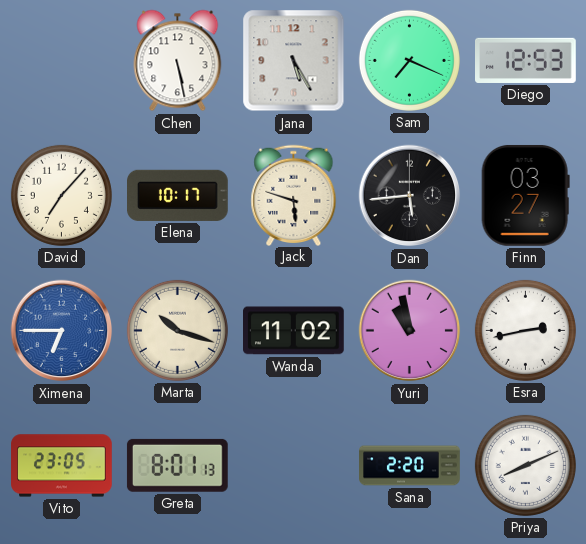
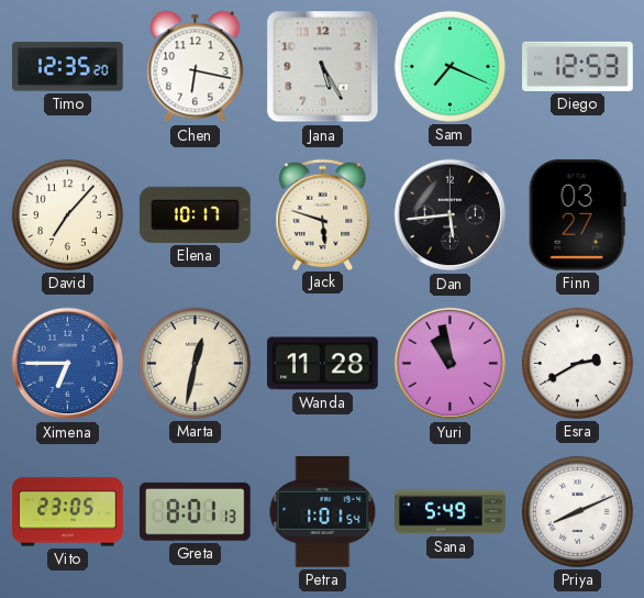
Timo: none -> 12:35
Chen: 5:28 -> 6:17
Marta: 10:18 -> 12:32
Wanda: 11:02 -> 11:28
Esra: 2:43 -> 2:40
Petra: none -> 1:01
Sana: 2:20 -> 5:49
